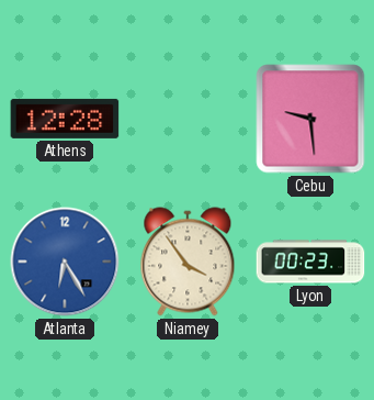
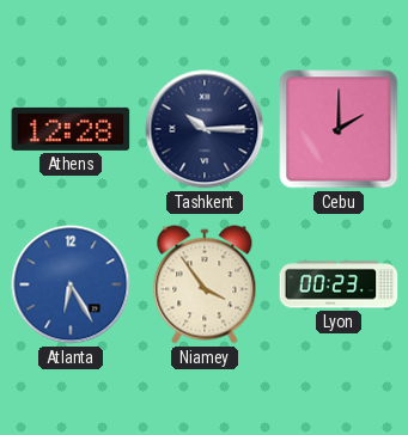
Tashkent: none -> 10:15
Cebu: 9:29 -> 2:00
